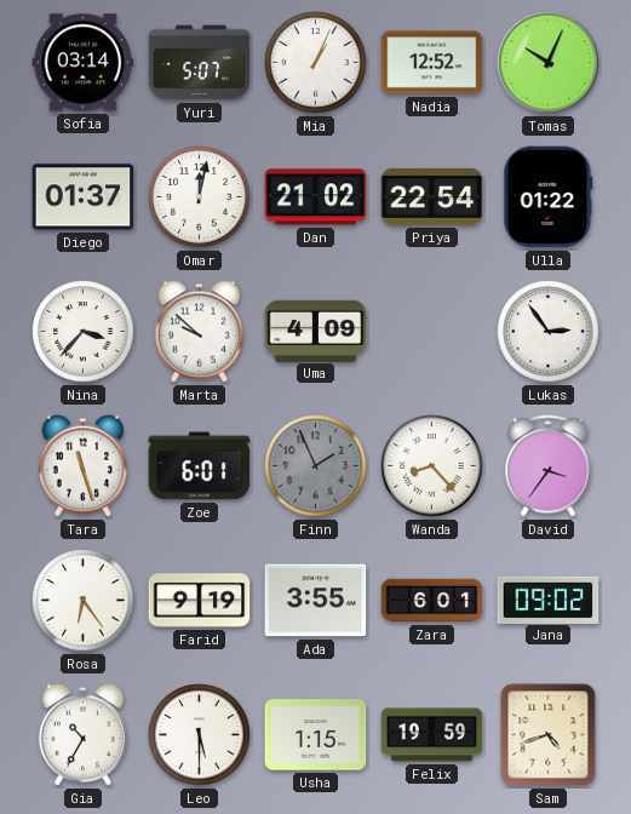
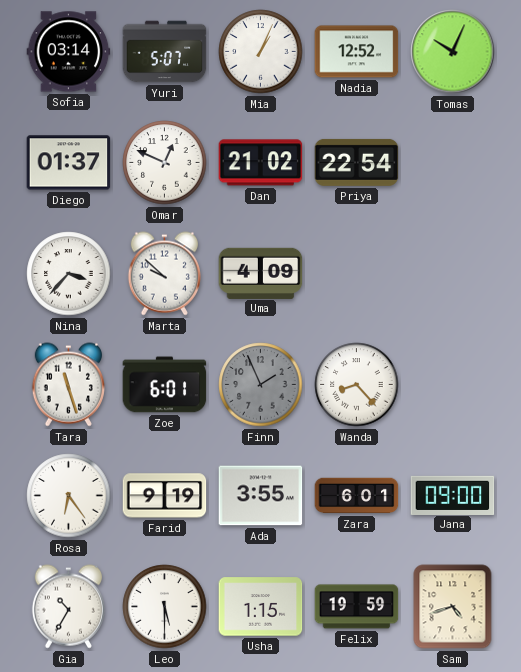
Omar: 12:02 -> 12:49
Ulla: 01:22 -> none
Lukas: 2:54 -> none
David: 3:36 -> none
Jana: 09:02 -> 09:00
